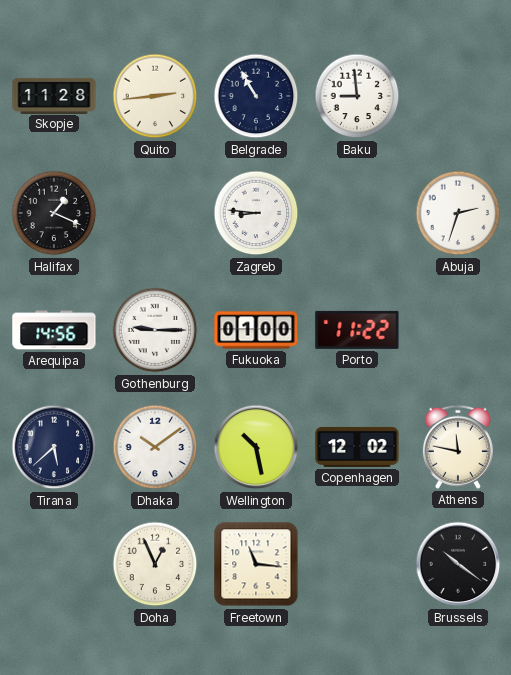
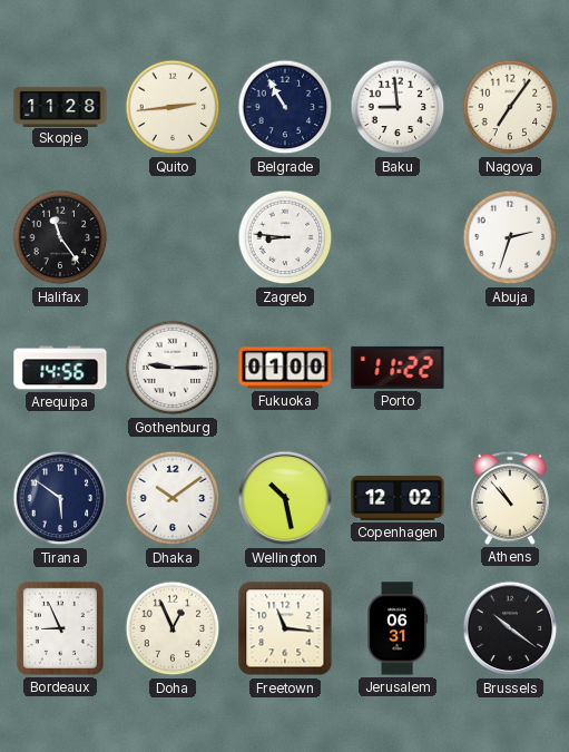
Nagoya: none -> 7:06
Halifax: 1:19 -> 11:24
Tirana: 5:38 -> 5:51
Athens: 11:47 -> 10:53
Bordeaux: none -> 8:56
Jerusalem: none -> 06:31
